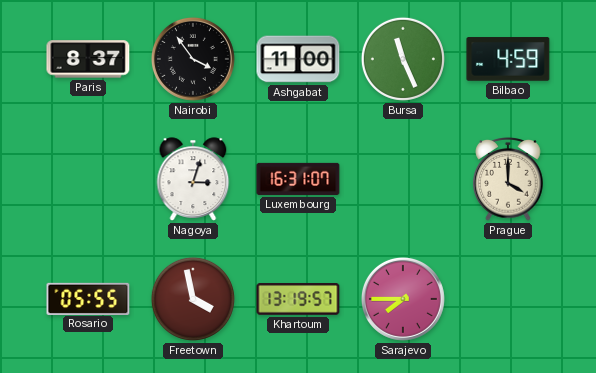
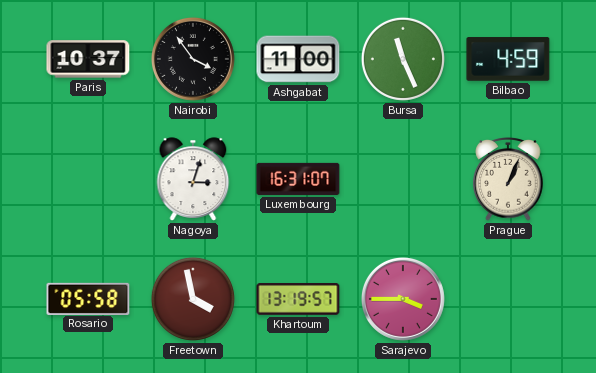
Paris: 8:37 -> 10:37
Prague: 4:00 -> 1:04
Rosario: 05:55 -> 05:58
Sarajevo: 7:45 -> 3:45
